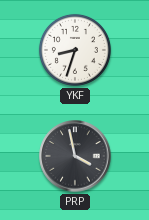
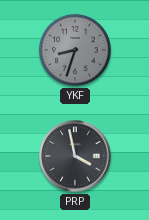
YKF dial: white -> grey
